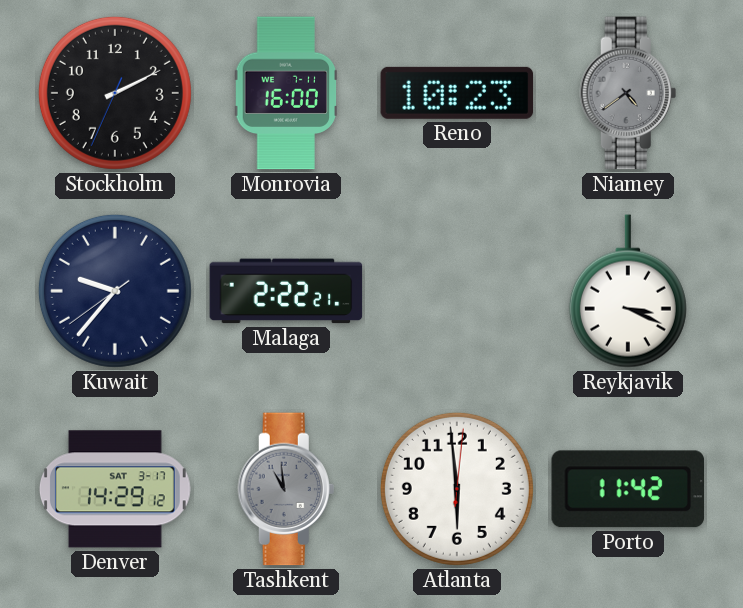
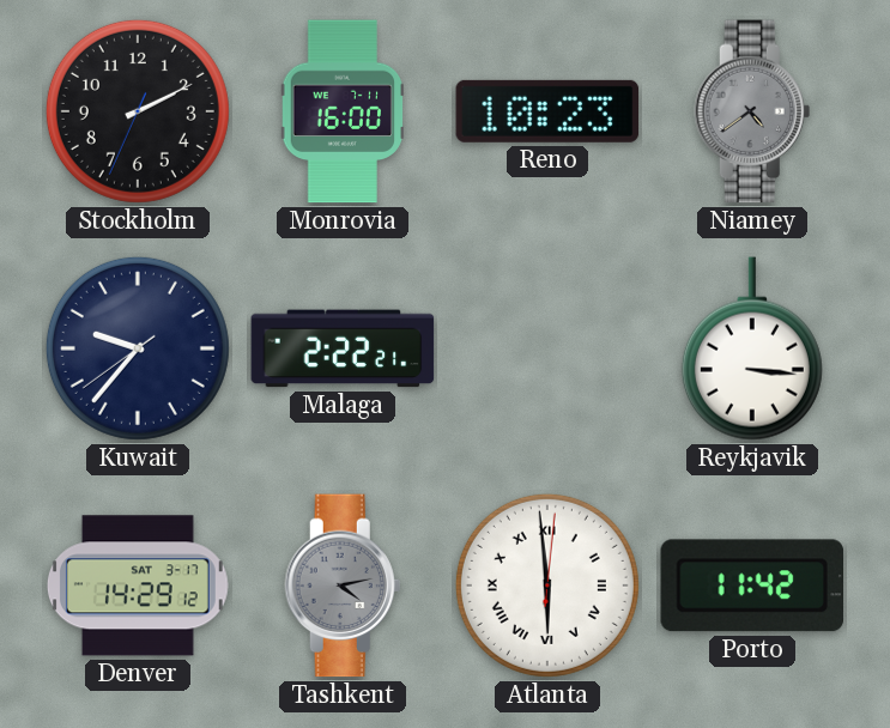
Reykjavik: 3:19 -> 3:16
Tashkent: 10:59 -> 4:13
Atlanta numerals: Arabic -> Roman
